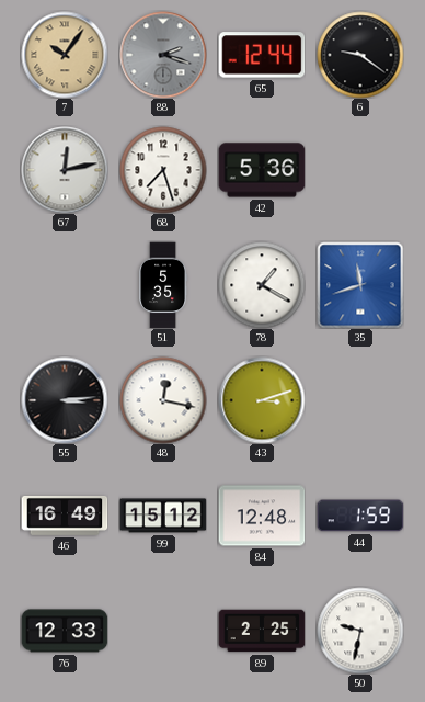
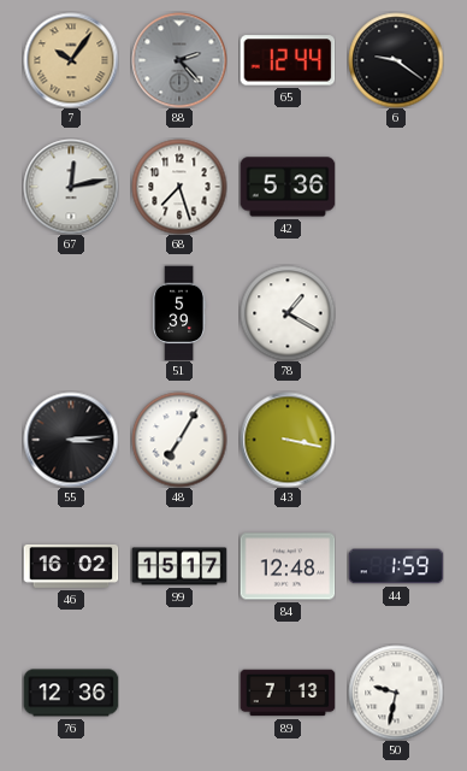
88: 2:18 -> 2:23
51: 5:35 -> 5:39
35: 11:42 -> none
48: 12:17 -> 7:05
43: 3:12 -> 3:17
46: 16:49 -> 16:02
99: 15:12 -> 15:17
76: 12:33 -> 12:36
89: 2:25 -> 7:13
